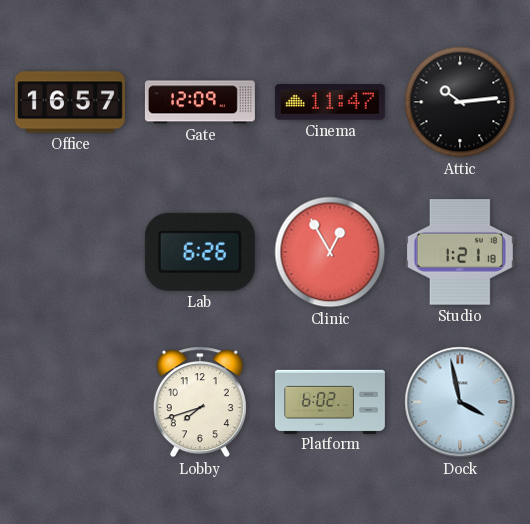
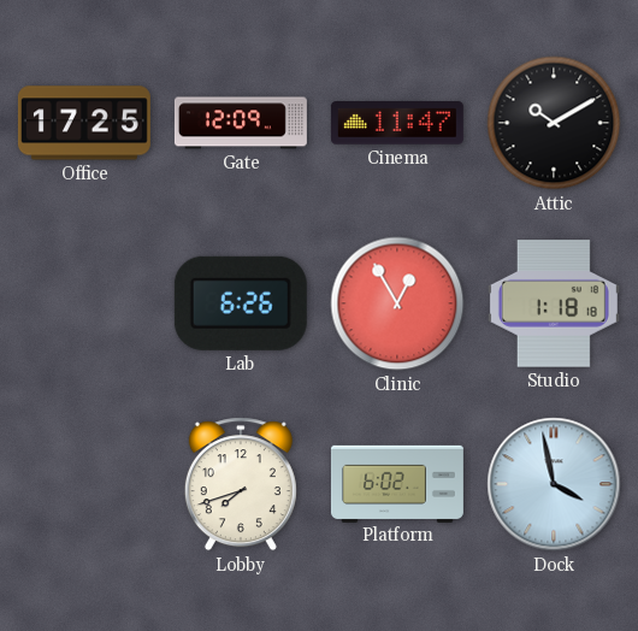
Office: 16:57 -> 17:25
Attic: 10:14 -> 10:10
Studio: 1:21 -> 1:18
